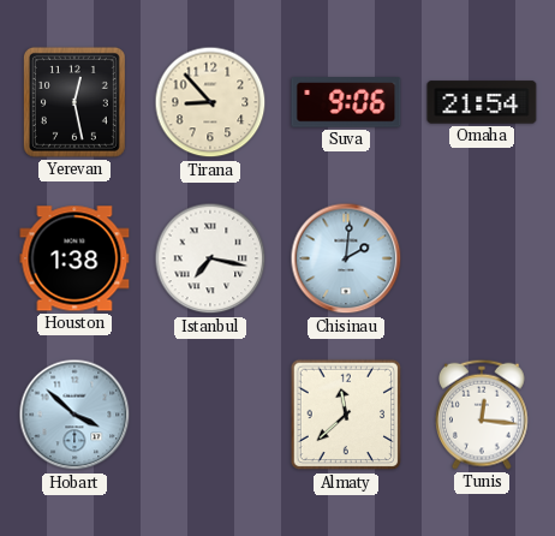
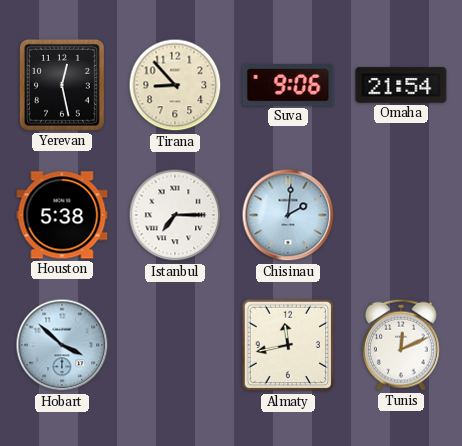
Houston: 1:38 -> 5:38
Istanbul: 7:17 -> 7:15
Almaty: 11:38 -> 11:43
Tunis: 12:16 -> 12:11
